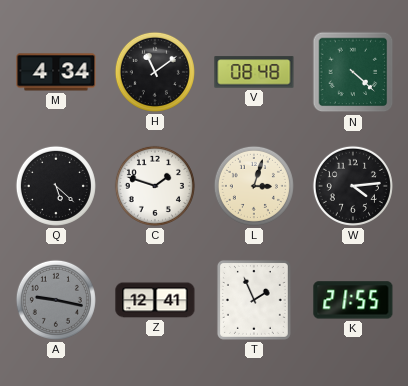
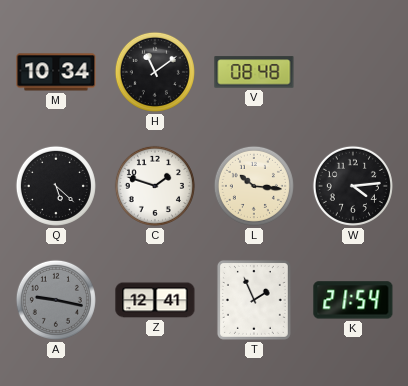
M: 4:34 -> 10:34
N: 4:22 -> none
L: 3:03 -> 10:16
K: 21:55 -> 21:54
